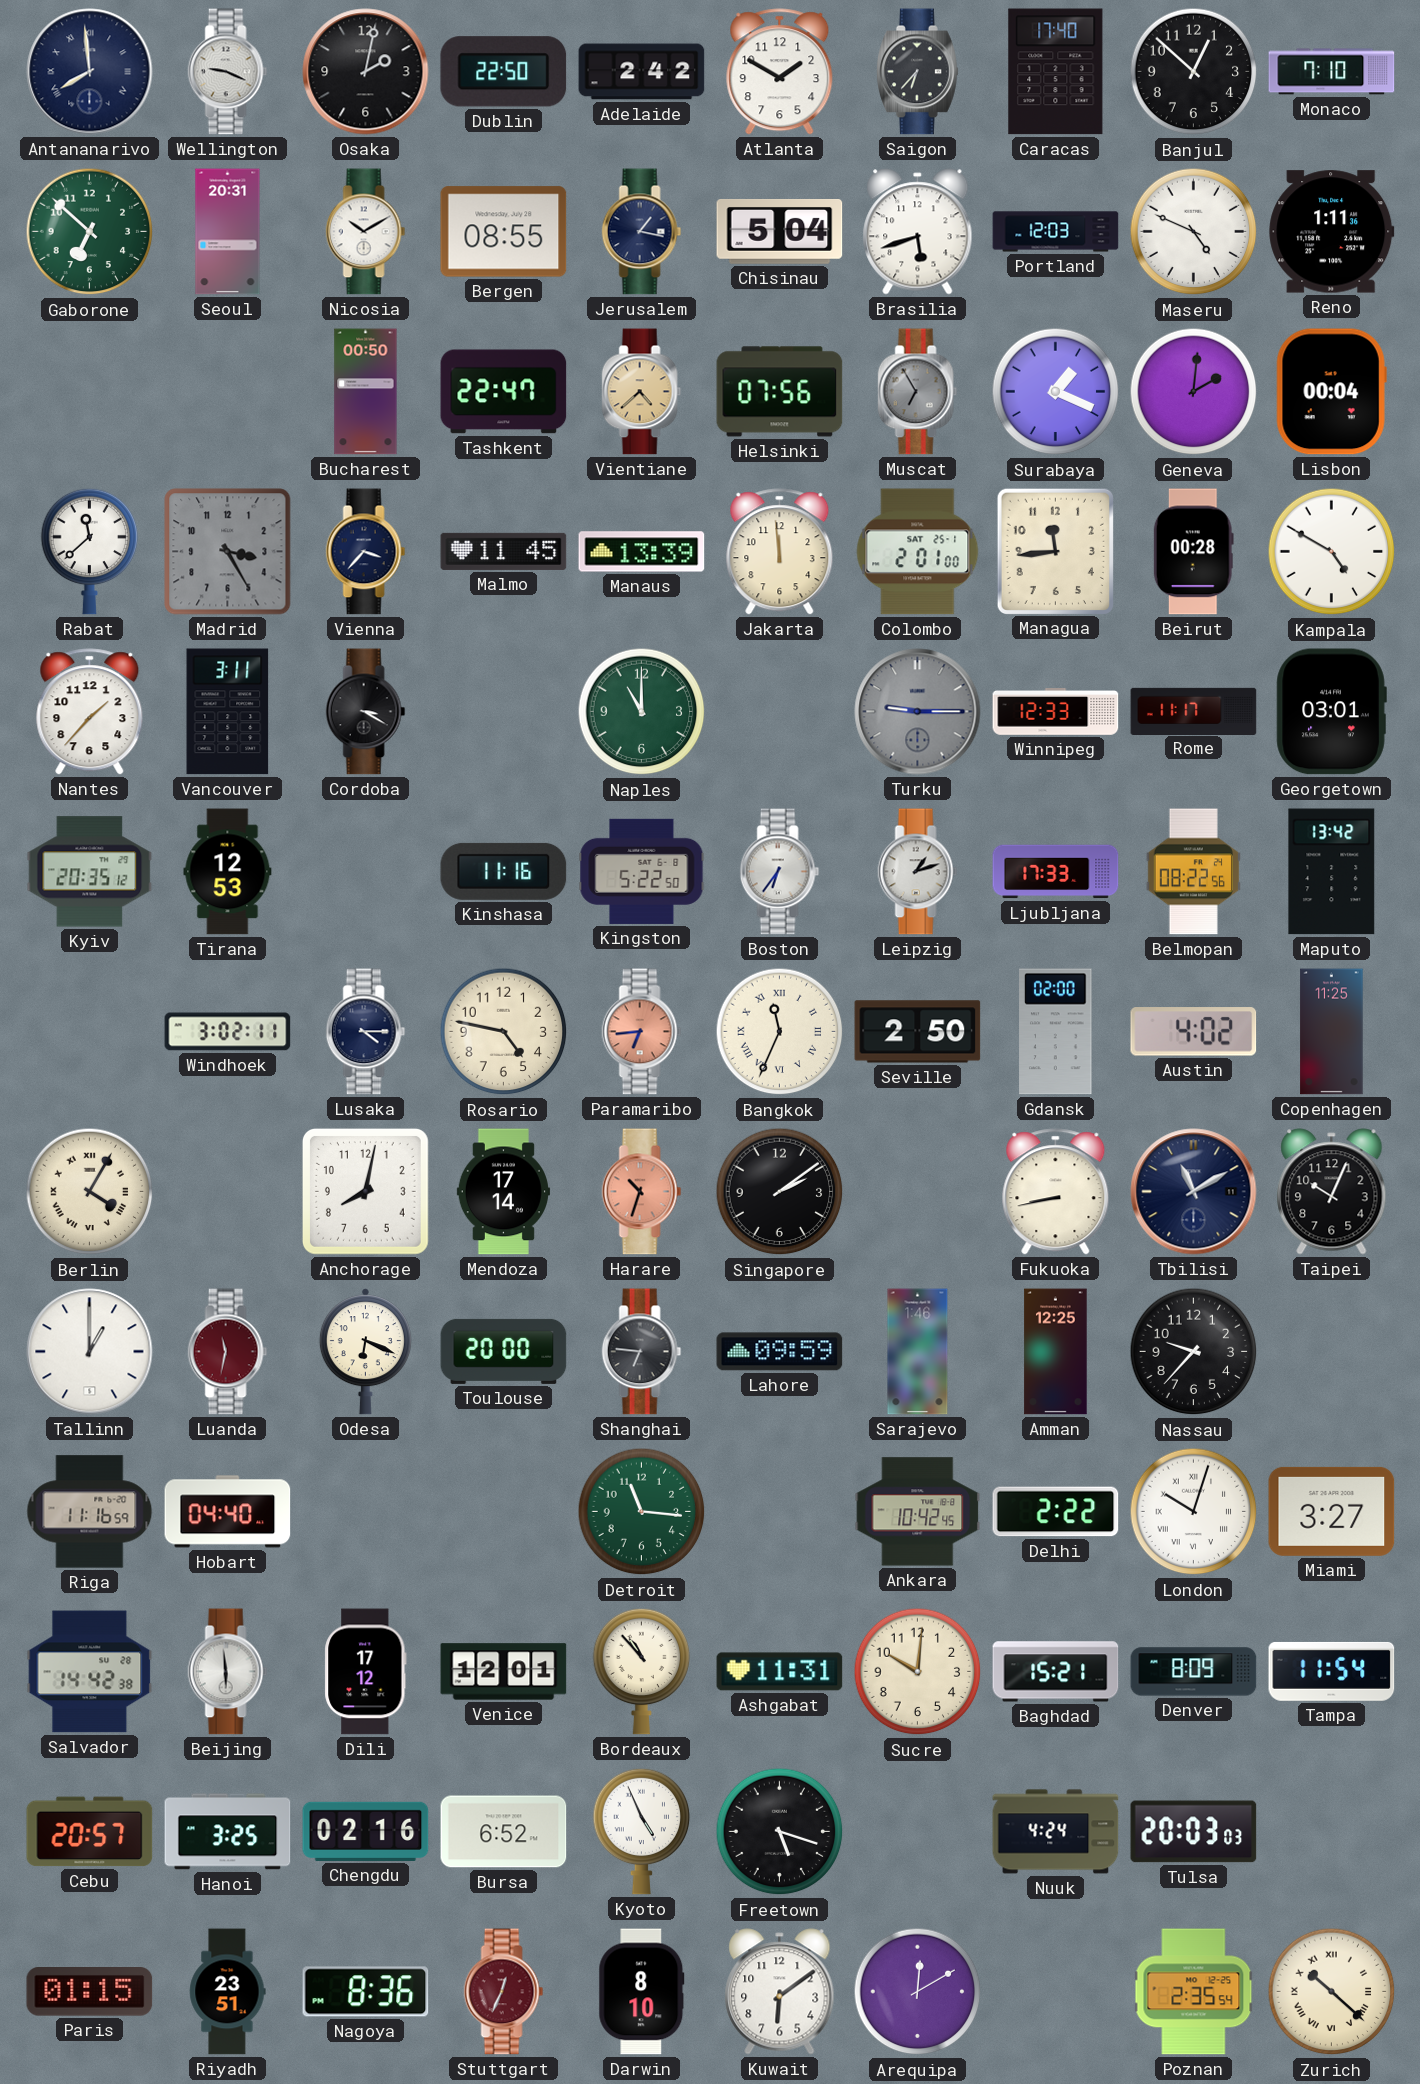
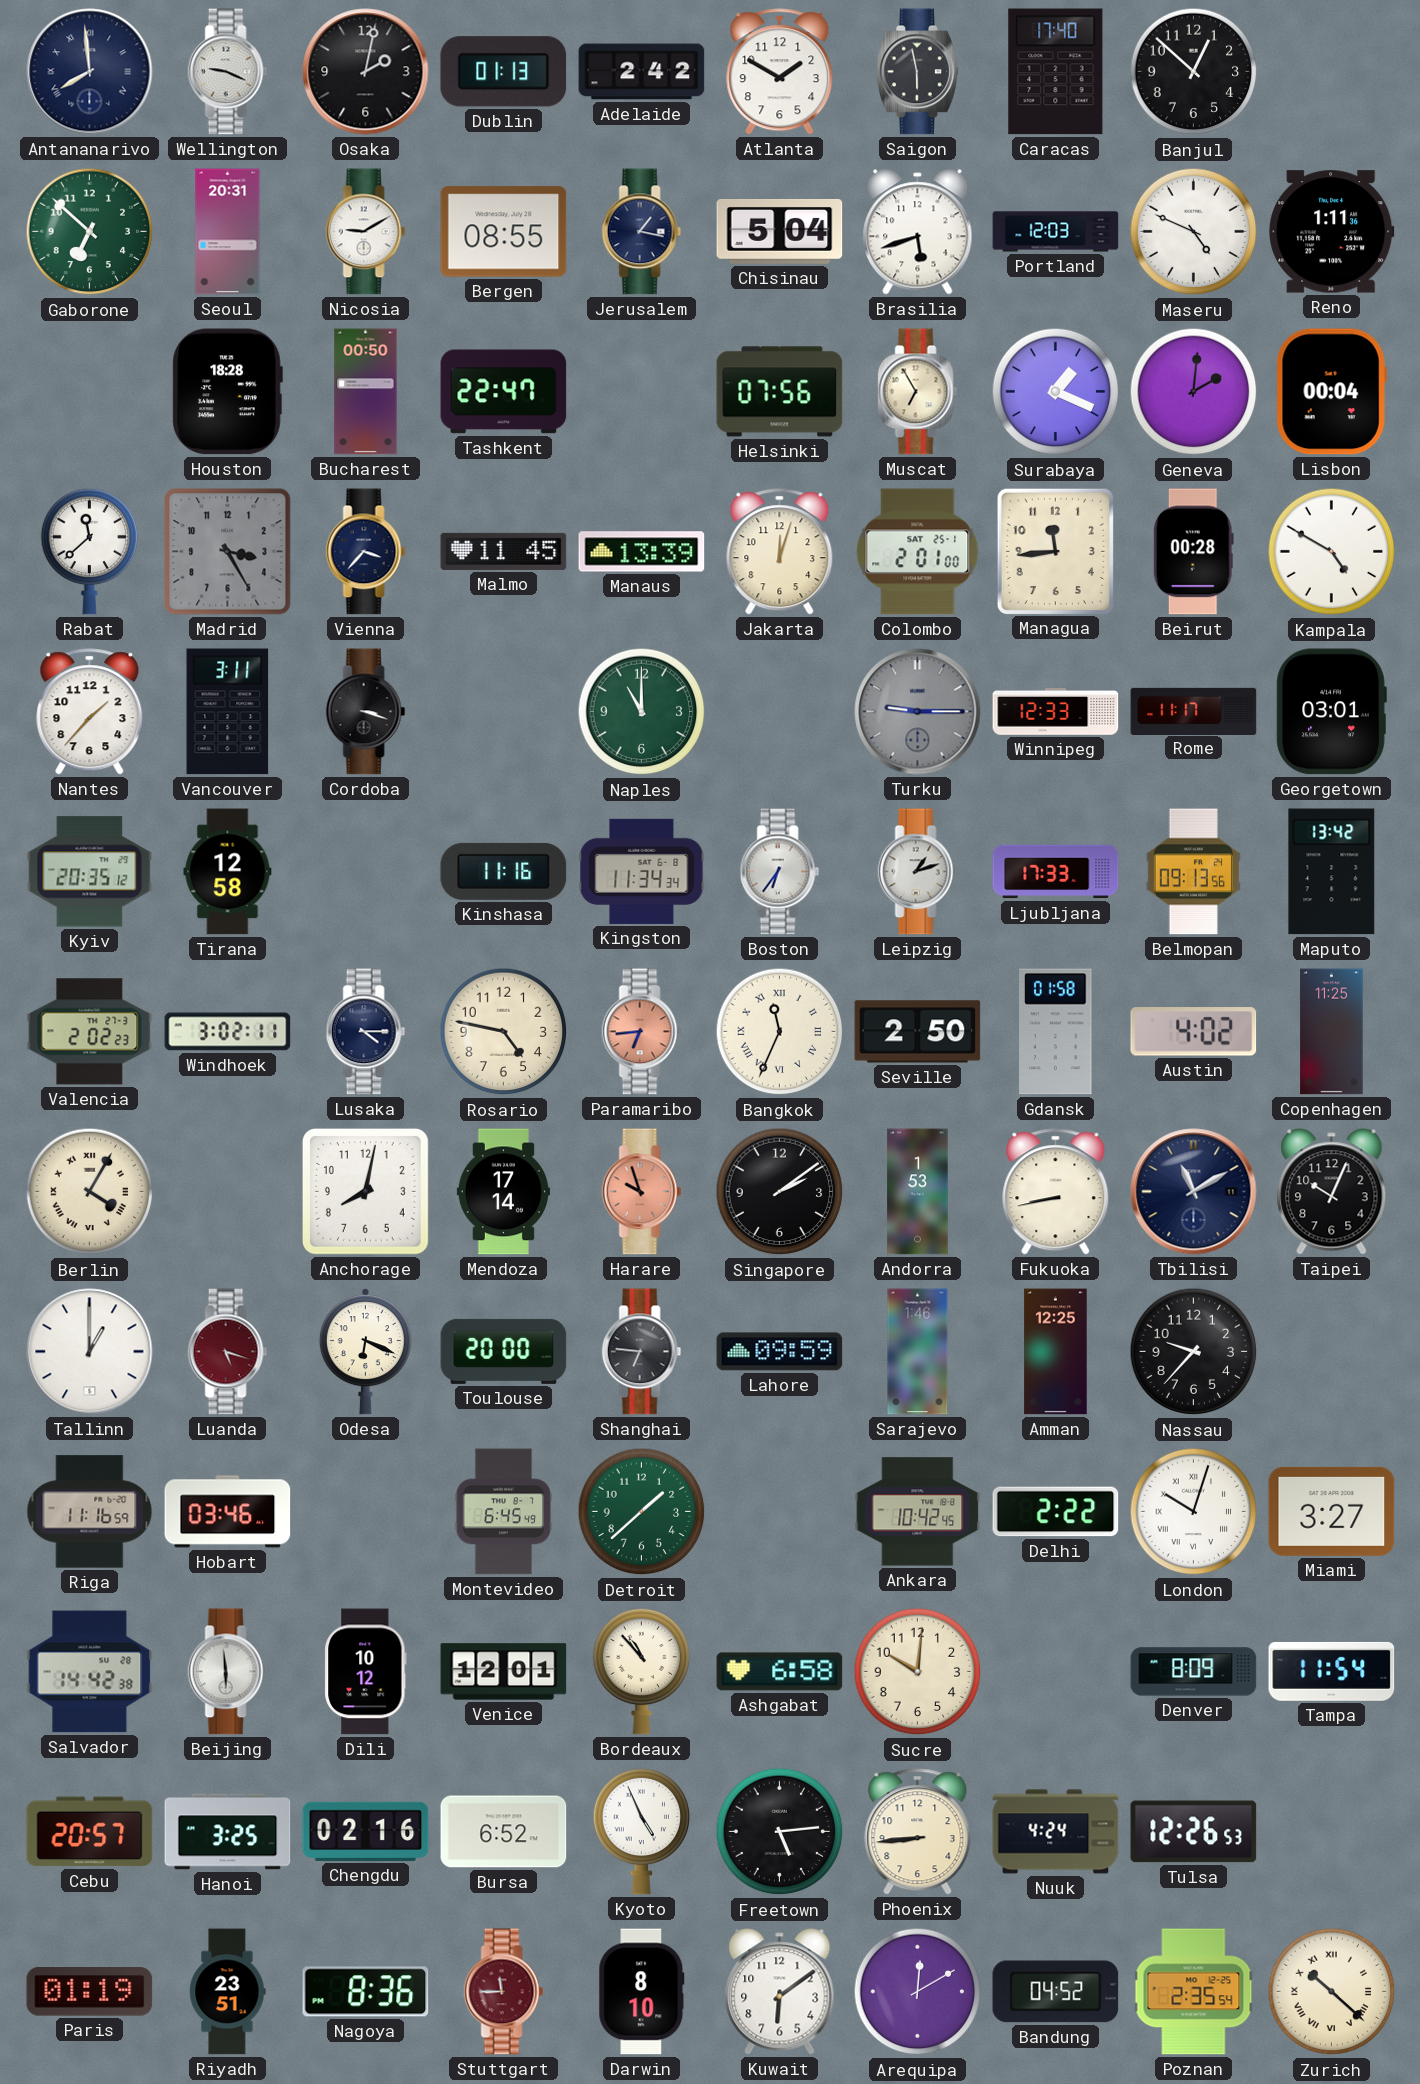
Dublin: 22:50 -> 01:13
Saigon: 6:37 -> 5:58
Monaco: 7:10 -> none
Nicosia: 10:10 -> 9:10
Houston: none -> 18:28
Vientiane: 4:38 -> none
Muscat dial: grey -> cream
Jakarta: 11:59 -> 12:03
Cordoba: 3:20 -> 3:18
Tirana: 12:53 -> 12:58
Kingston: 5:22 -> 11:34
Belmopan: 08:22 -> 09:13
Valencia: none -> 2:02
Gdansk: 02:00 -> 01:58
Harare: 10:33 -> 9:57
Andorra: none -> 1:53
Luanda: 11:32 -> 5:18
Hobart: 04:40 -> 03:46
Montevideo: none -> 6:45
Detroit: 11:16 -> 1:38
Dili: 17:12 -> 10:12
Ashgabat: 11:31 -> 6:58
Baghdad: 15:21 -> none
Freetown: 5:18 -> 5:14
Phoenix: none -> 8:44
Tulsa: 20:03 -> 12:26
Paris: 01:15 -> 01:19
Stuttgart: 12:34 -> 11:45
Bandung: none -> 04:52
